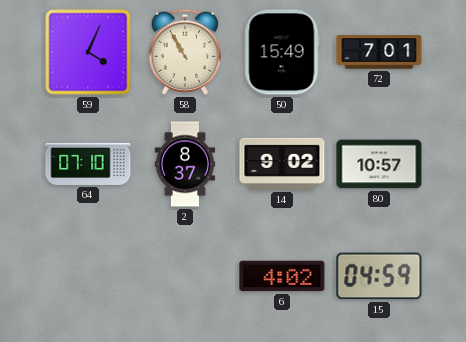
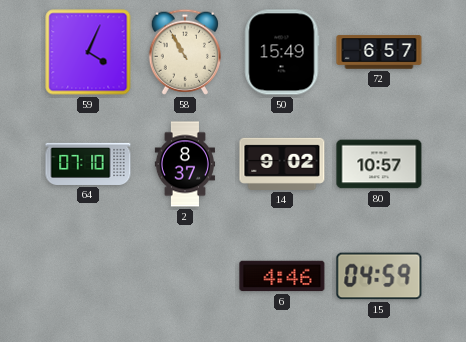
72: 7:01 -> 6:57
6: 4:02 -> 4:46
